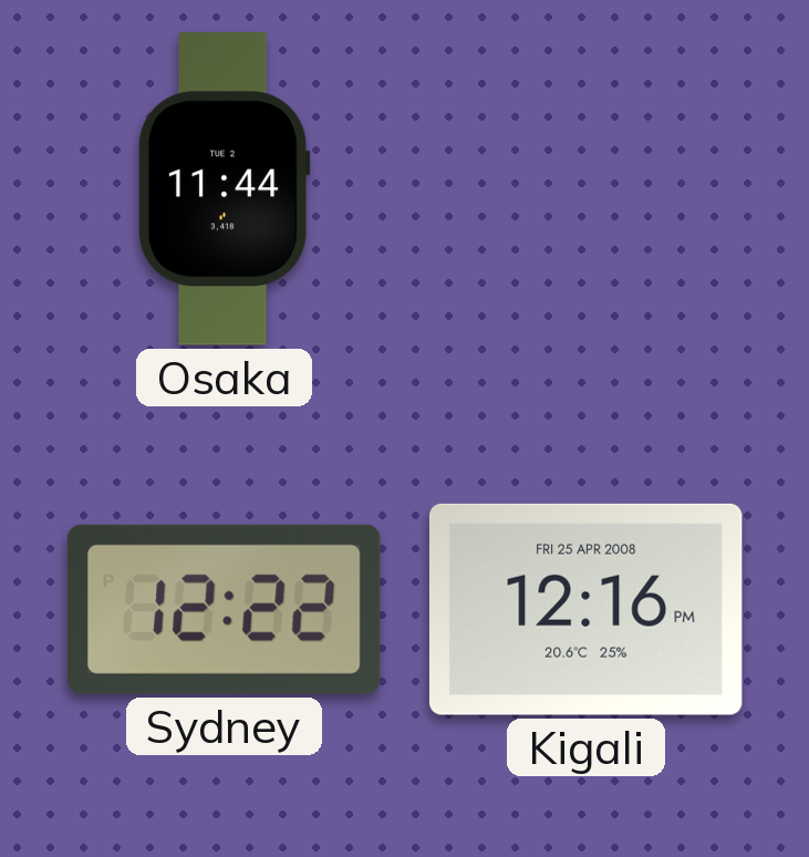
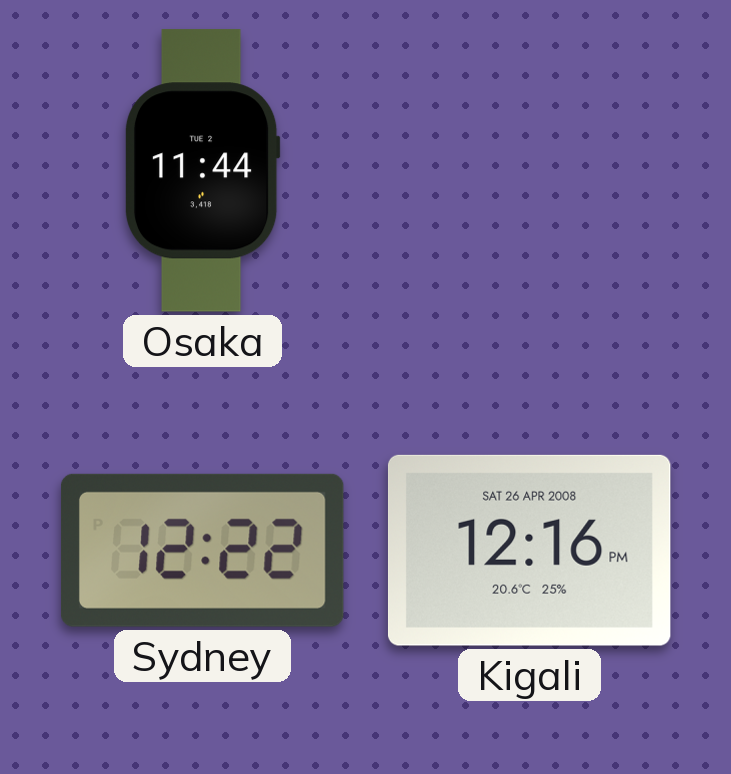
Kigali date: FRI 25 APR 2008 -> SAT 26 APR 2008
